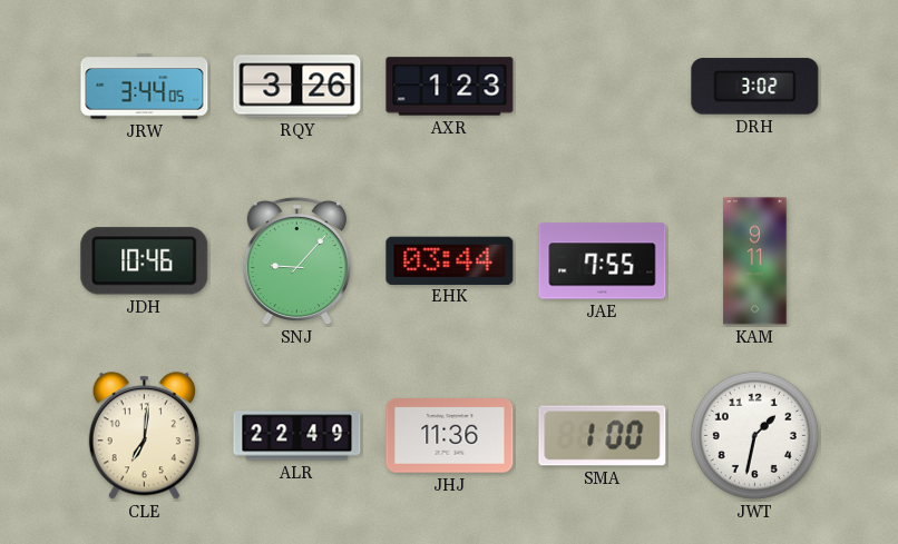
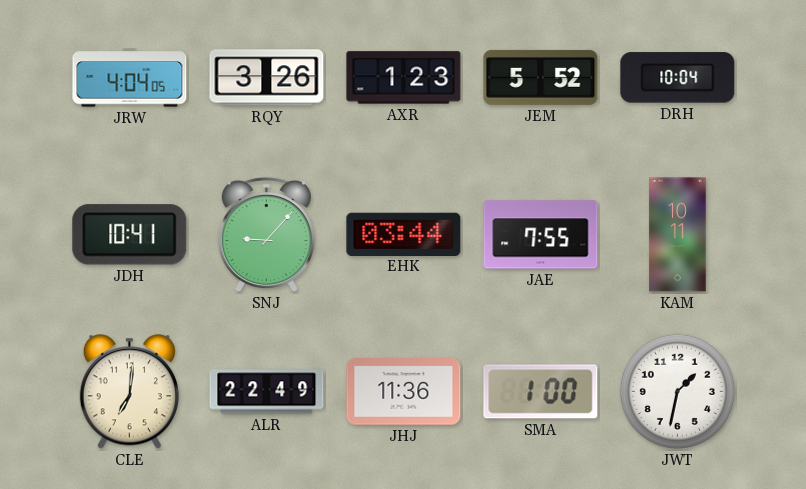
JRW: 3:44 -> 4:04
JEM: none -> 5:52
DRH: 3:02 -> 10:04
JDH: 10:46 -> 10:41
KAM: 9:11 -> 10:11
